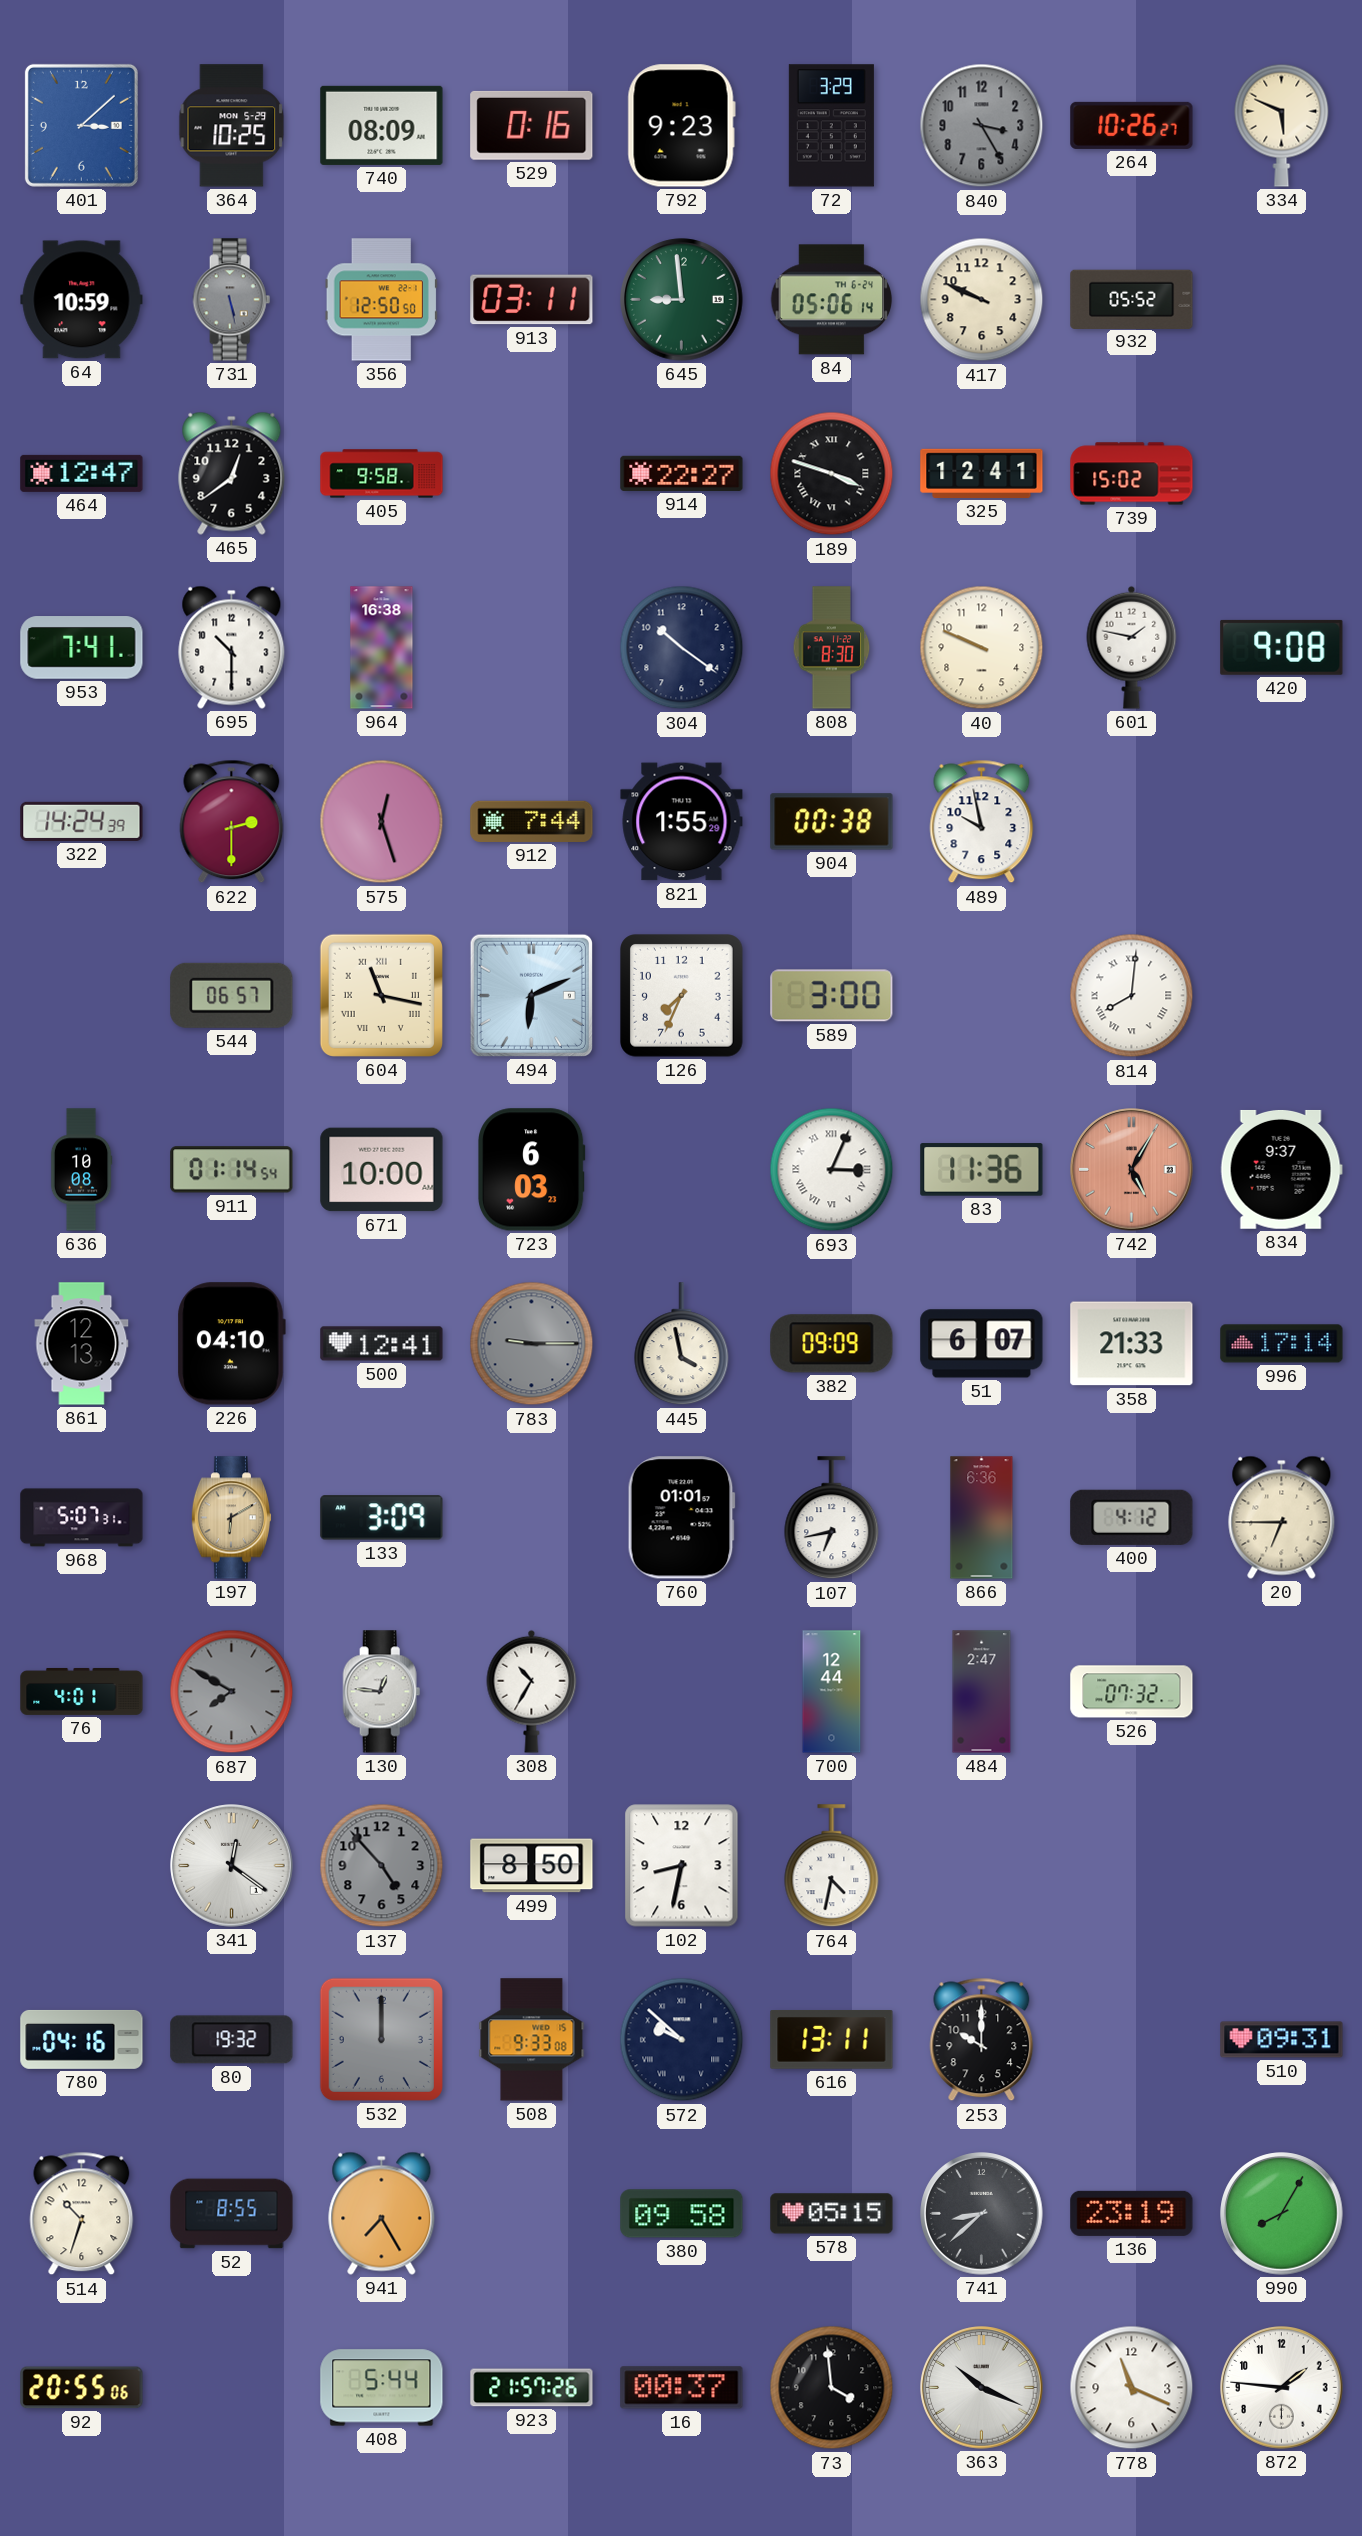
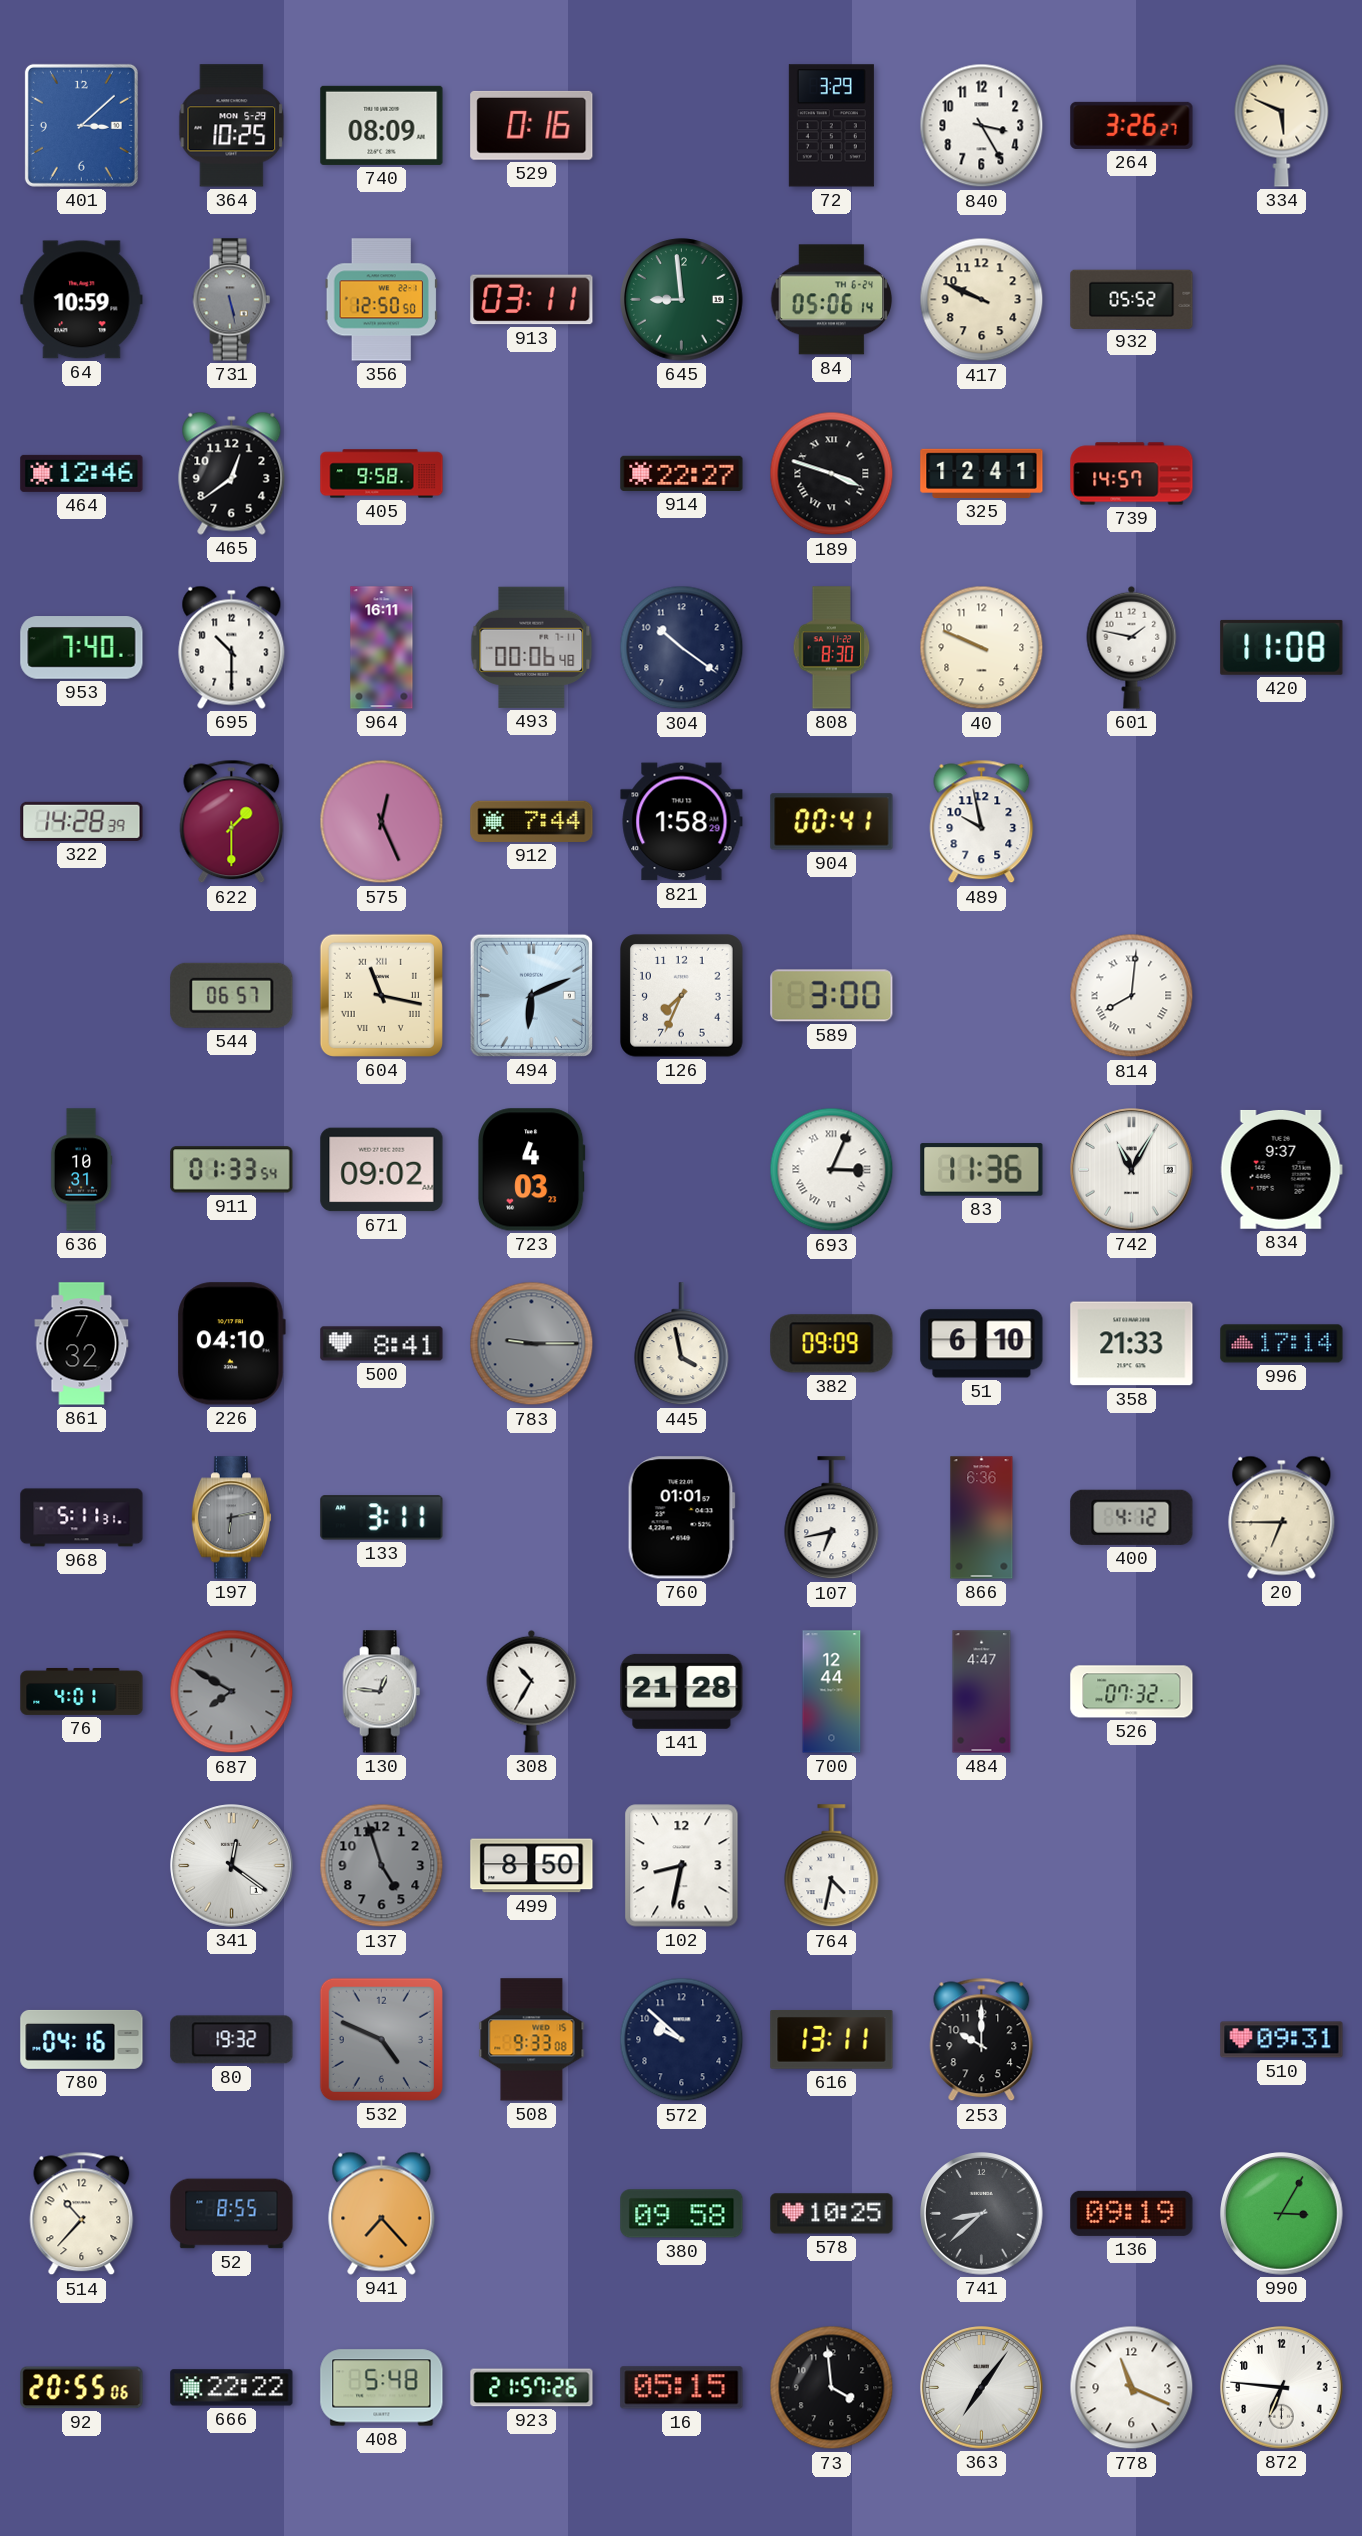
792: 9:23 -> none
840 dial: grey -> white
264: 10:26 -> 3:26
464: 12:47 -> 12:46
739: 15:02 -> 14:57
953: 7:41 -> 7:40
964: 16:38 -> 16:11
493: none -> 00:06
420: 9:08 -> 11:08
322: 14:24 -> 14:28
622: 2:30 -> 1:30
575: 12:27 -> 12:26
821: 1:55 -> 1:58
904: 00:38 -> 00:41
636: 10:08 -> 10:31
911: 01:14 -> 01:33
671: 10:00 -> 09:02
723: 6:03 -> 4:03
742: 5:05 -> 11:05
742 dial: salmon -> white
861: 12:13 -> 7:32
500: 12:41 -> 8:41
51: 6:07 -> 6:10
968: 5:07 -> 5:11
197: 6:10 -> 6:13
197 dial: champagne -> grey
133: 3:09 -> 3:11
141: none -> 21:28
484: 2:47 -> 4:47
137: 4:53 -> 4:57
532: 12:00 -> 4:49
572 numerals: Roman -> Arabic
514: 10:33 -> 10:37
941: 7:25 -> 7:23
578: 05:15 -> 10:25
136: 23:19 -> 09:19
990: 8:05 -> 3:05
666: none -> 22:22
408: 5:44 -> 5:48
16: 00:37 -> 05:15
363: 10:19 -> 7:06
872: 1:46 -> 6:46
